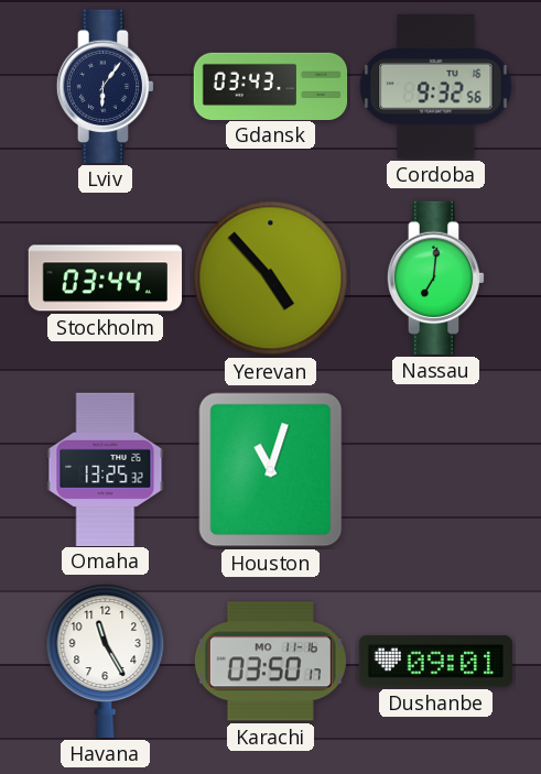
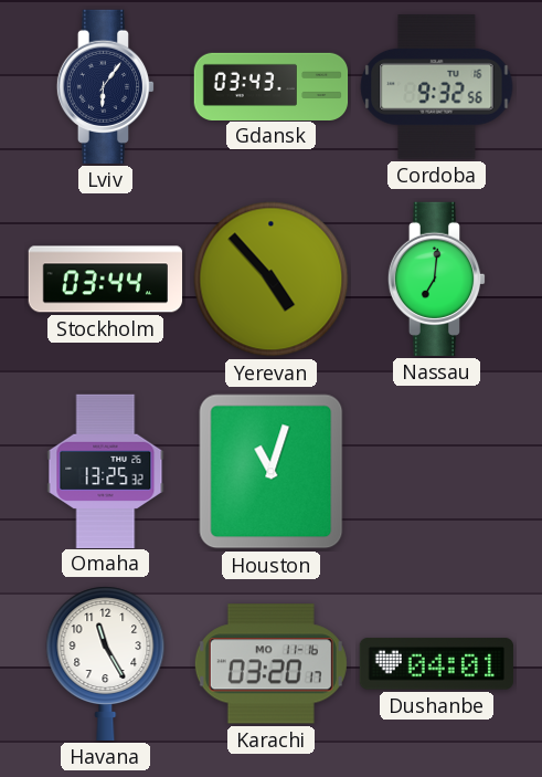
Karachi: 03:50 -> 03:20
Dushanbe: 09:01 -> 04:01
